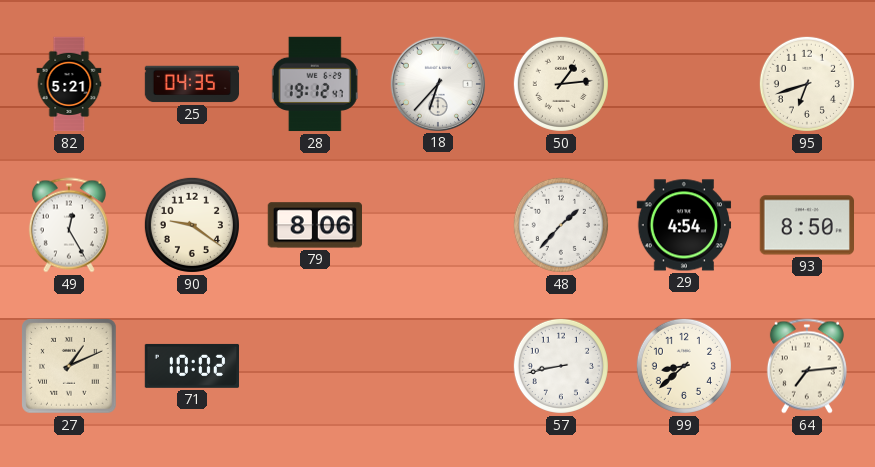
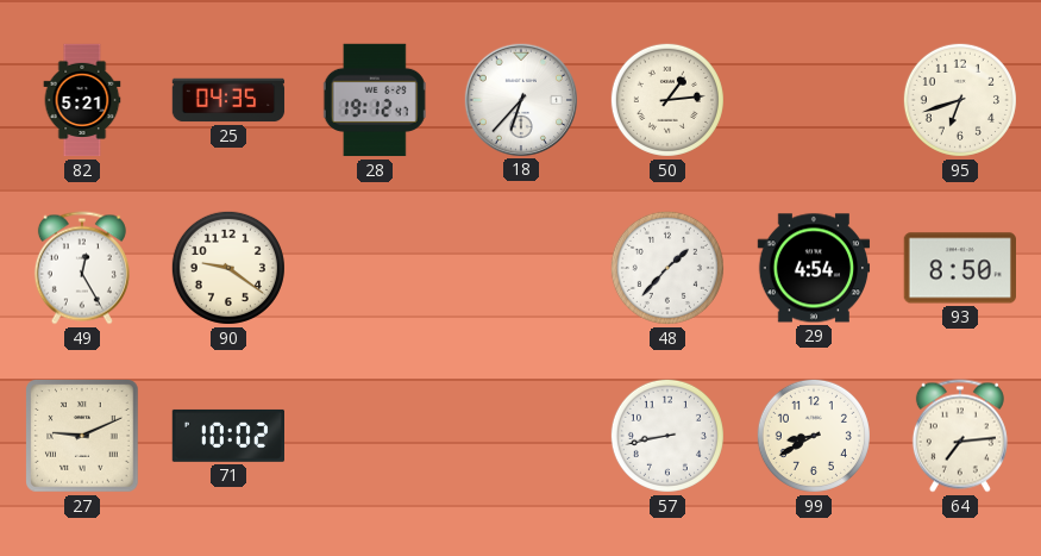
79: 8:06 -> none
27: 1:11 -> 9:11
99: 8:38 -> 8:40
